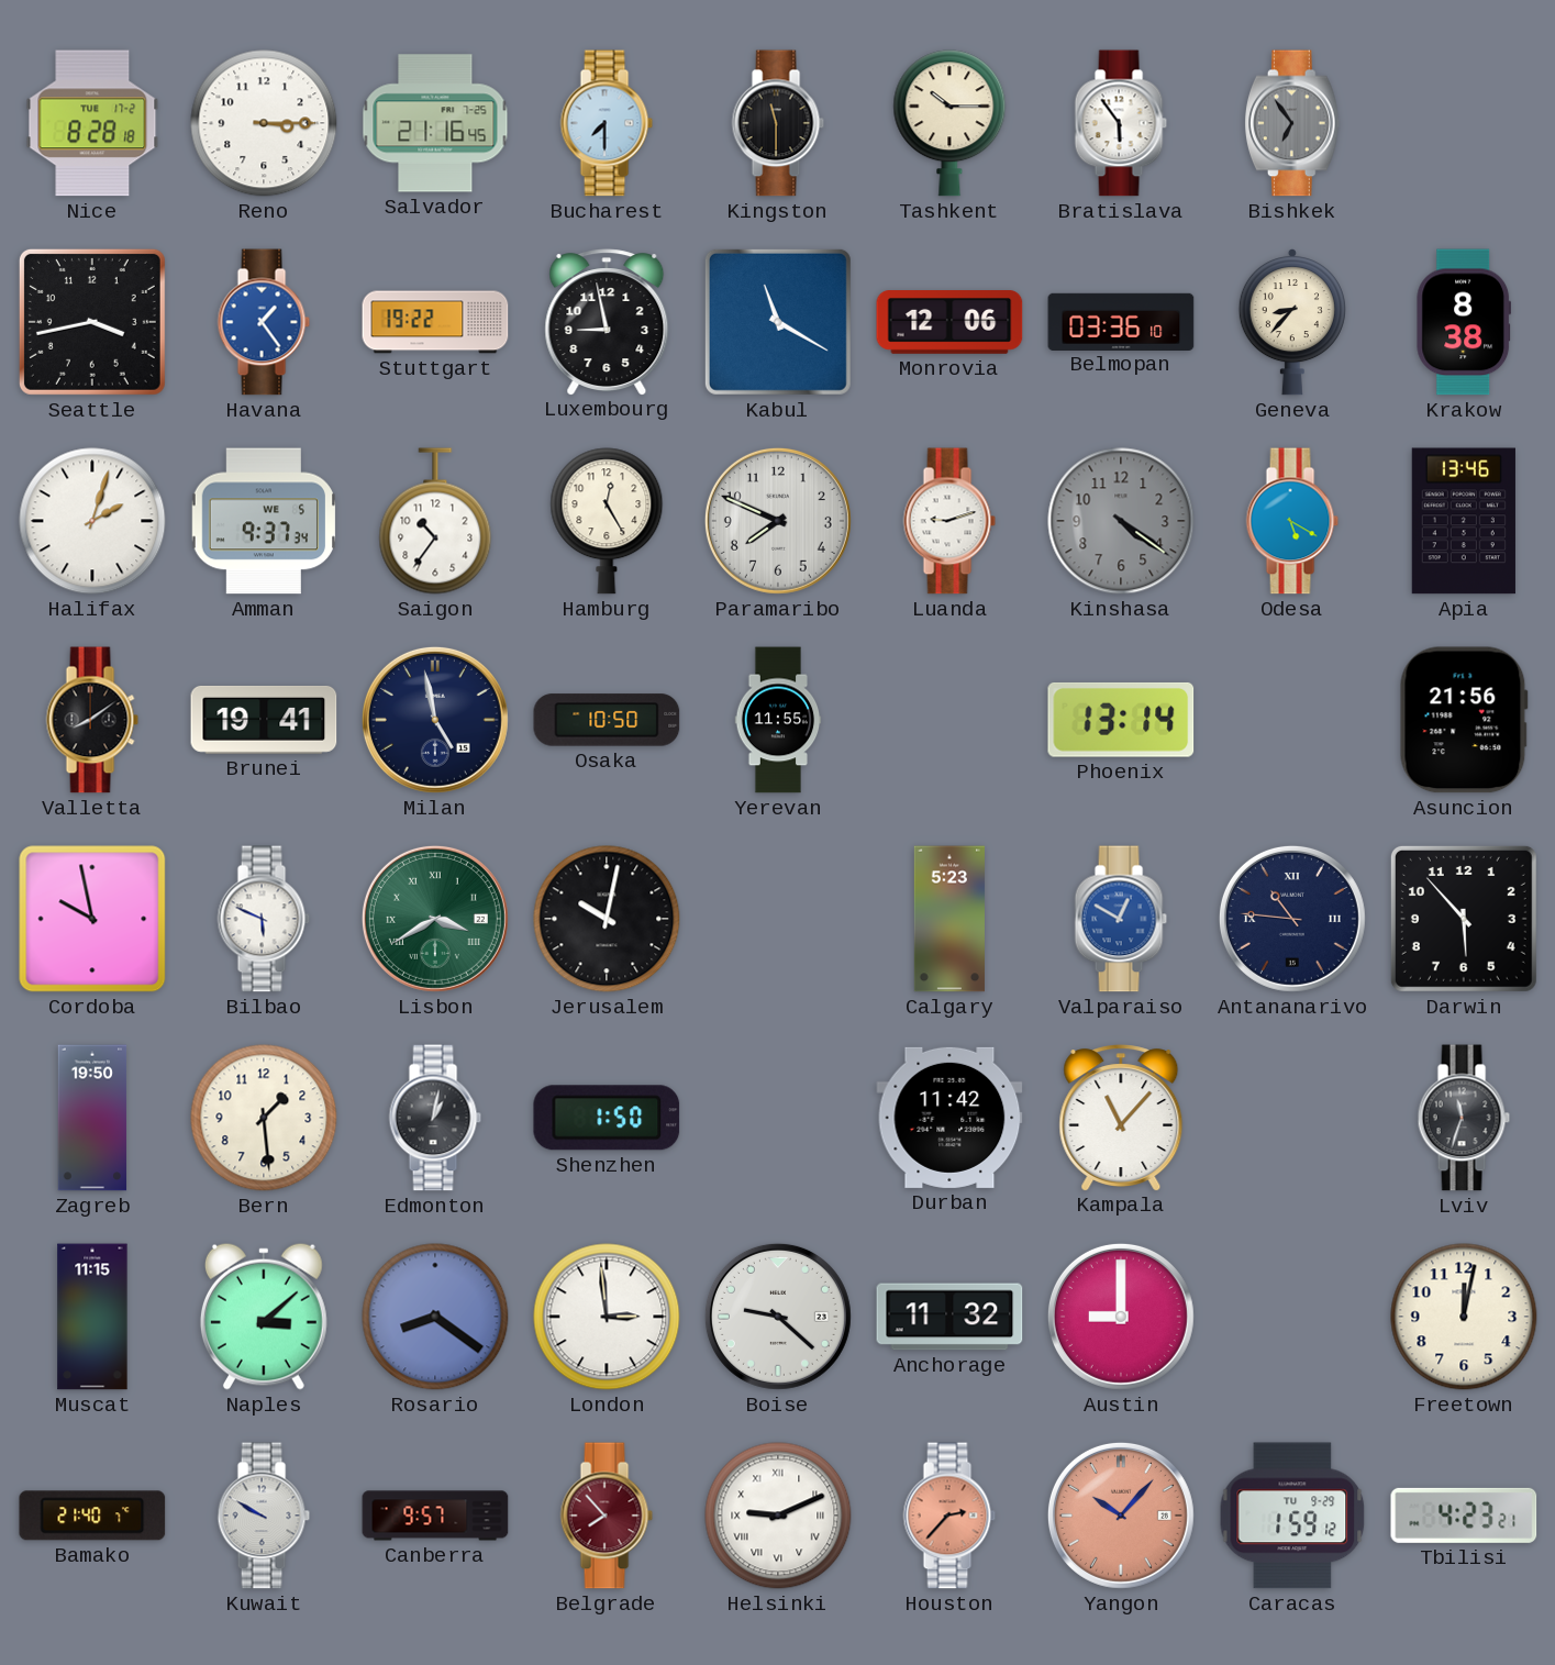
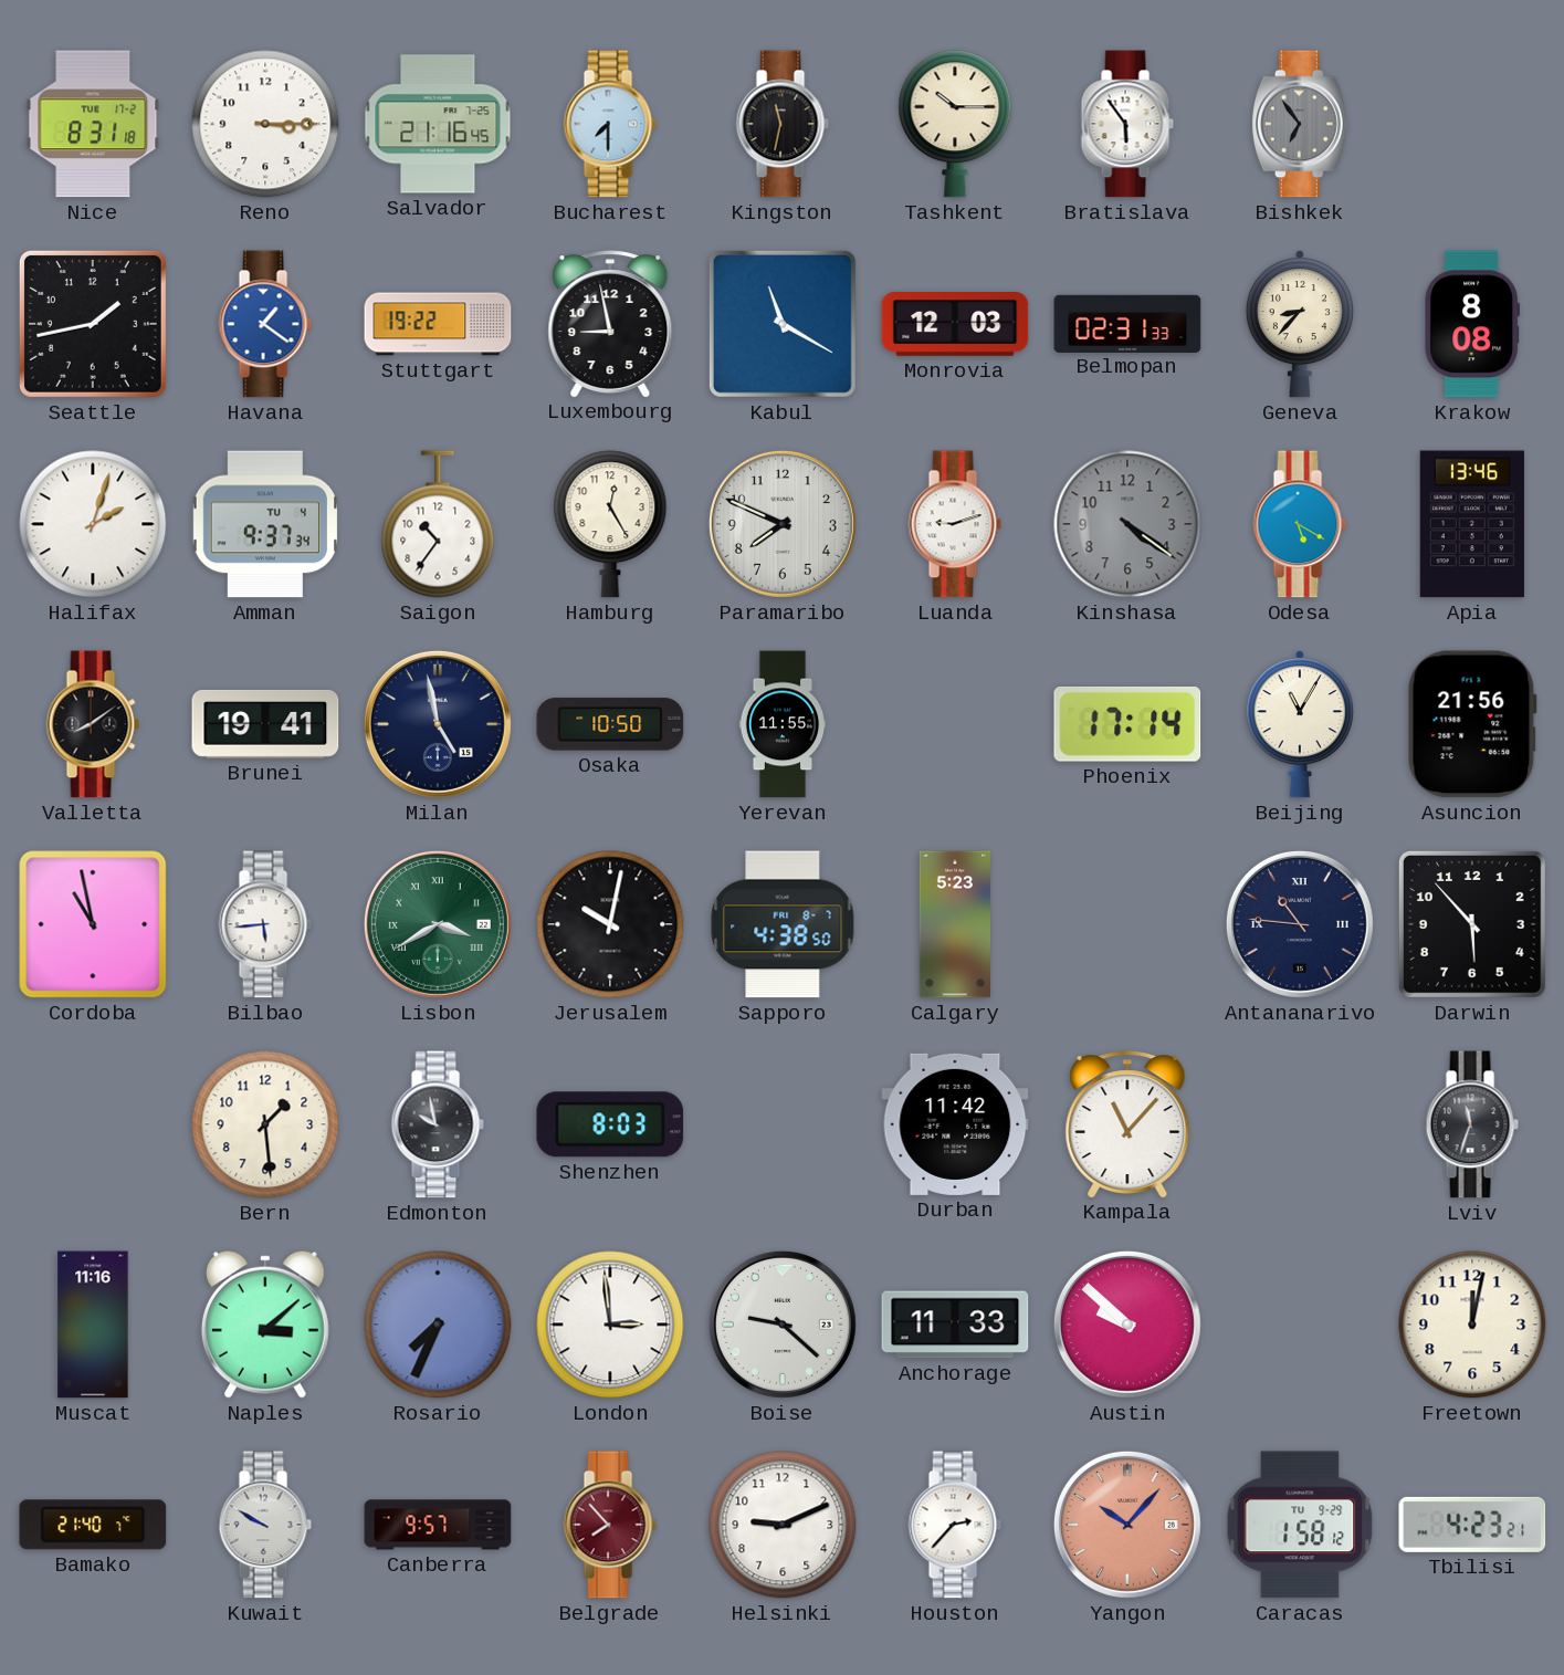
Nice: 8:28 -> 8:31
Kingston: 11:30 -> 11:32
Seattle: 3:43 -> 1:43
Havana: 1:24 -> 1:21
Monrovia: 12:06 -> 12:03
Belmopan: 03:36 -> 02:31
Krakow: 8:38 -> 8:08
Amman date: WE 5 -> TU 4
Phoenix: 13:14 -> 17:14
Beijing: none -> 11:05
Cordoba: 9:58 -> 10:58
Bilbao: 5:49 -> 5:44
Sapporo: none -> 4:38
Valparaiso: 12:50 -> none
Zagreb: 19:50 -> none
Edmonton: 1:02 -> 9:58
Shenzhen: 1:50 -> 8:03
Muscat: 11:15 -> 11:16
Rosario: 8:21 -> 7:34
Anchorage: 11:32 -> 11:33
Austin: 9:00 -> 9:52
Helsinki numerals: Roman -> Arabic
Houston dial: salmon -> white
Caracas: 1:59 -> 1:58
